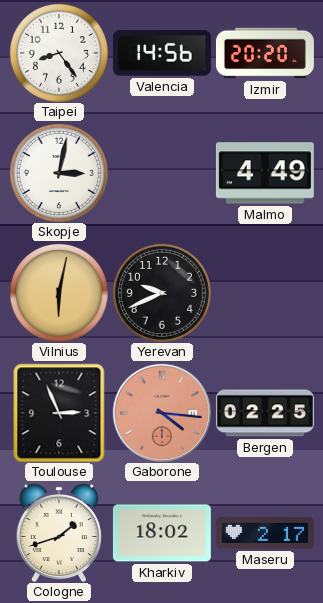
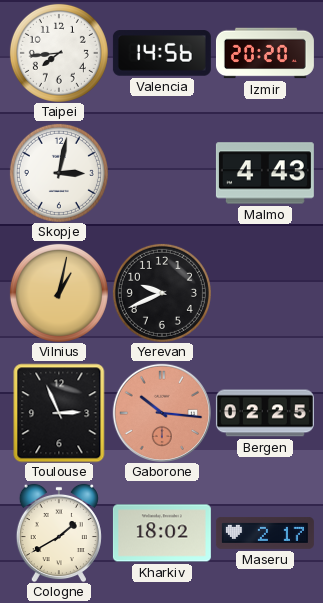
Taipei: 8:24 -> 7:44
Malmo: 4:49 -> 4:43
Vilnius: 6:02 -> 1:02
Gaborone: 4:16 -> 10:16
Cologne: 1:42 -> 1:40
